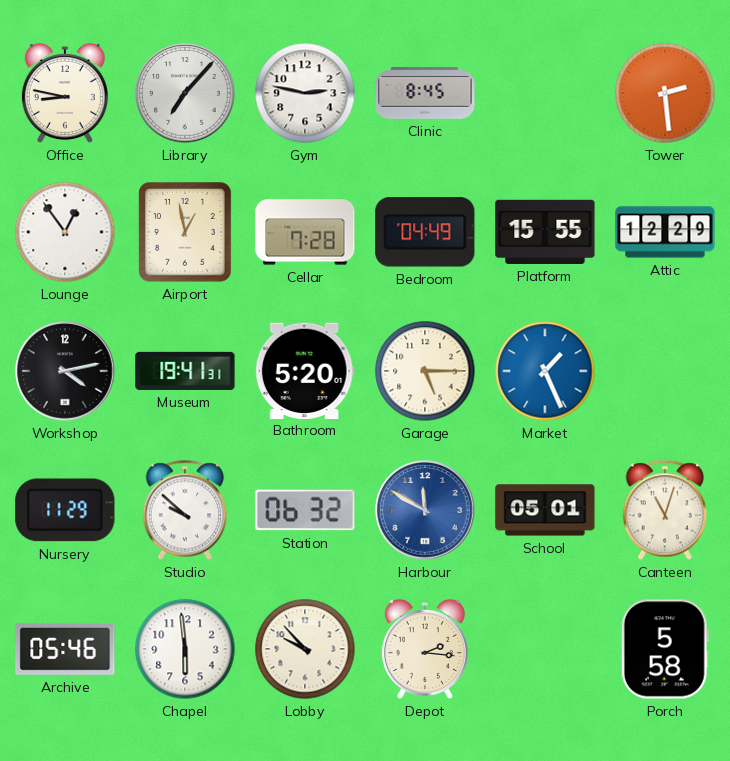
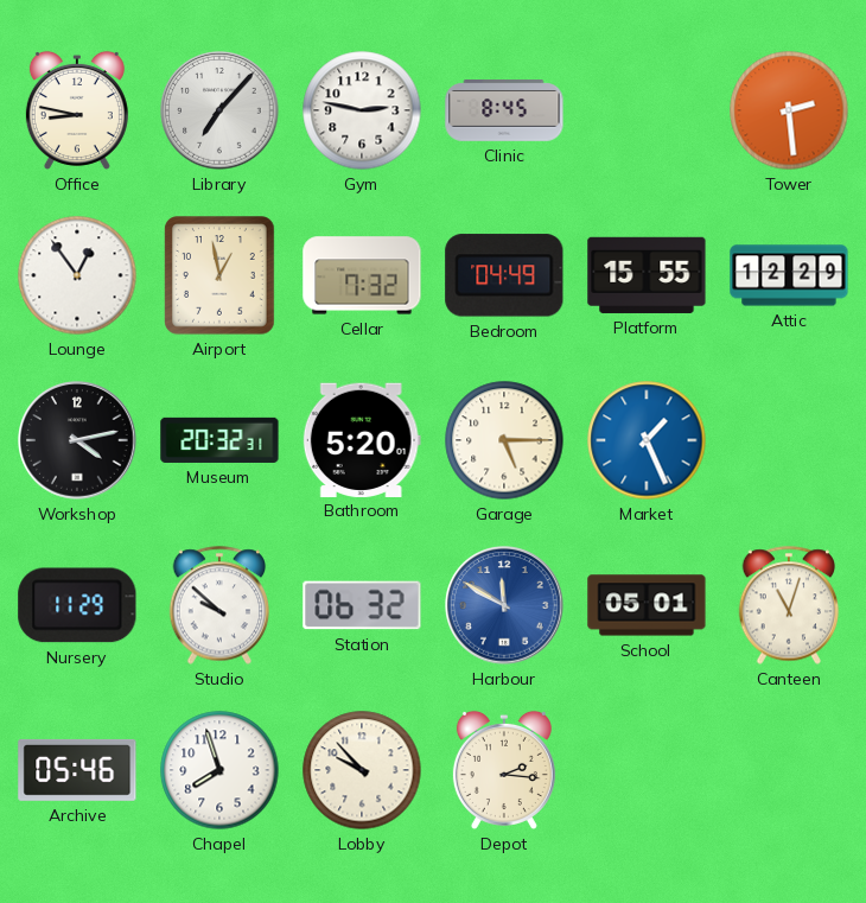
Cellar: 7:28 -> 7:32
Museum: 19:41 -> 20:32
Chapel: 5:59 -> 7:57
Porch: 5:58 -> none
